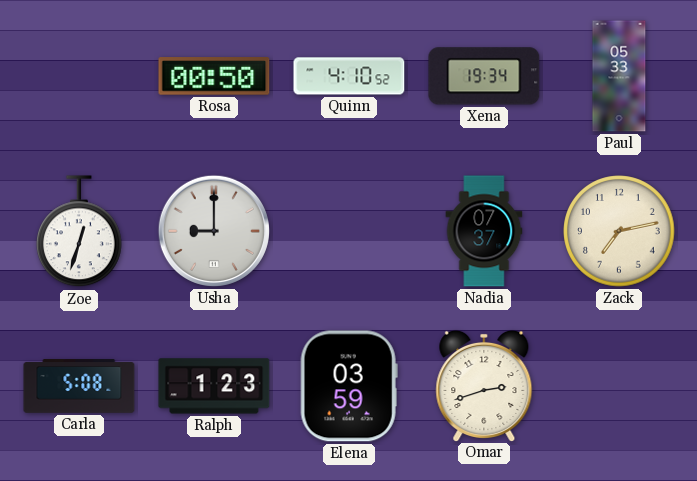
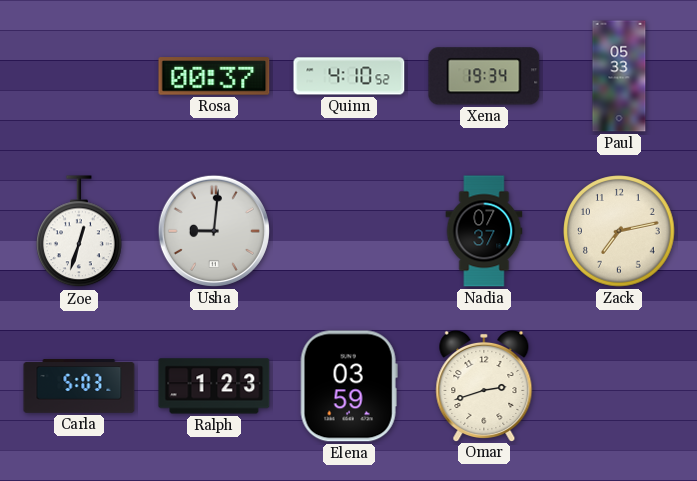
Rosa: 00:50 -> 00:37
Usha: 9:00 -> 9:01
Carla: 5:08 -> 5:03
